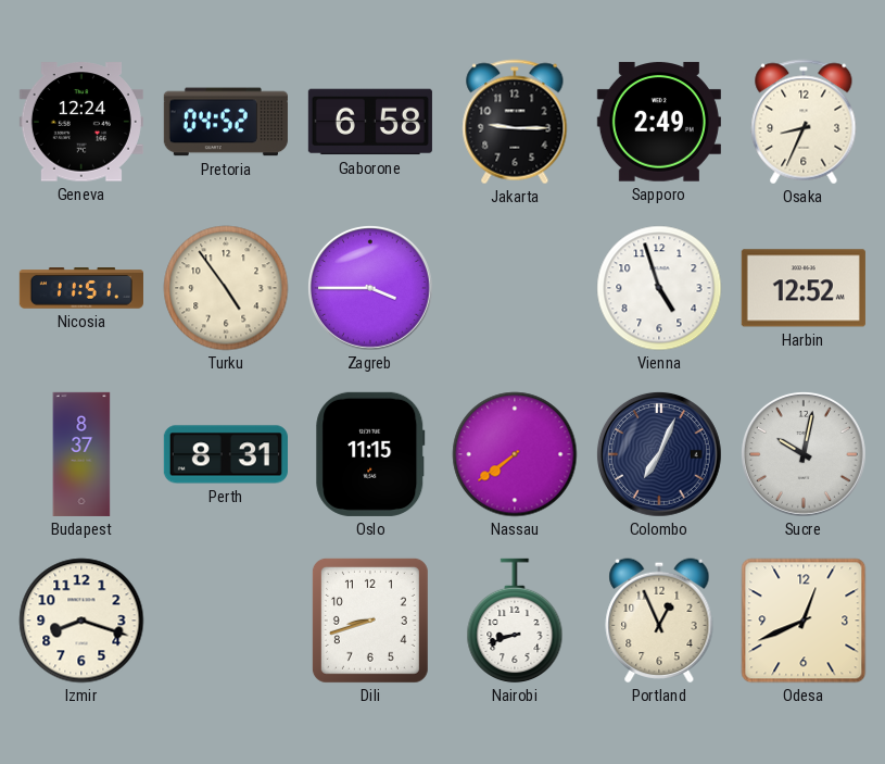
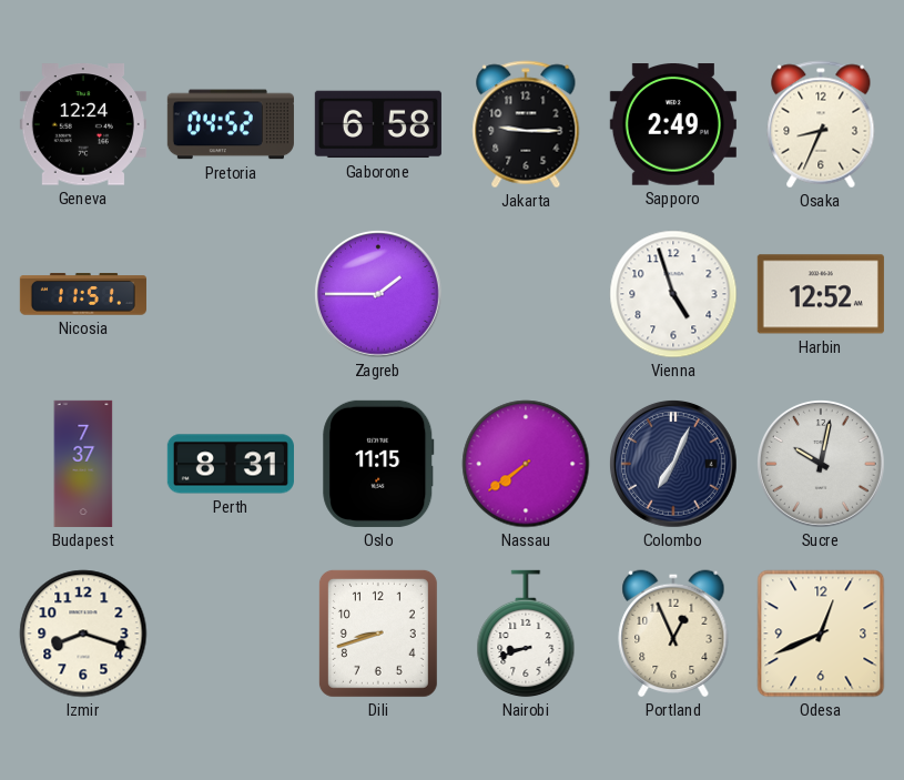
Turku: 4:54 -> none
Zagreb: 3:45 -> 1:45
Budapest: 8:37 -> 7:37
